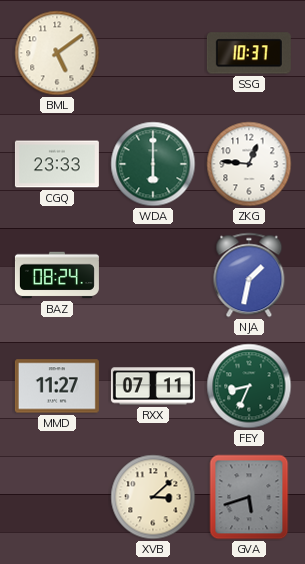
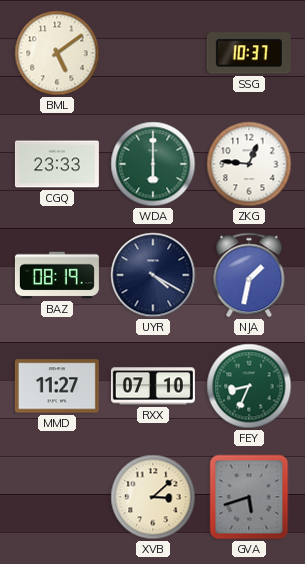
BAZ: 08:24 -> 08:19
UYR: none -> 4:20
RXX: 07:11 -> 07:10
